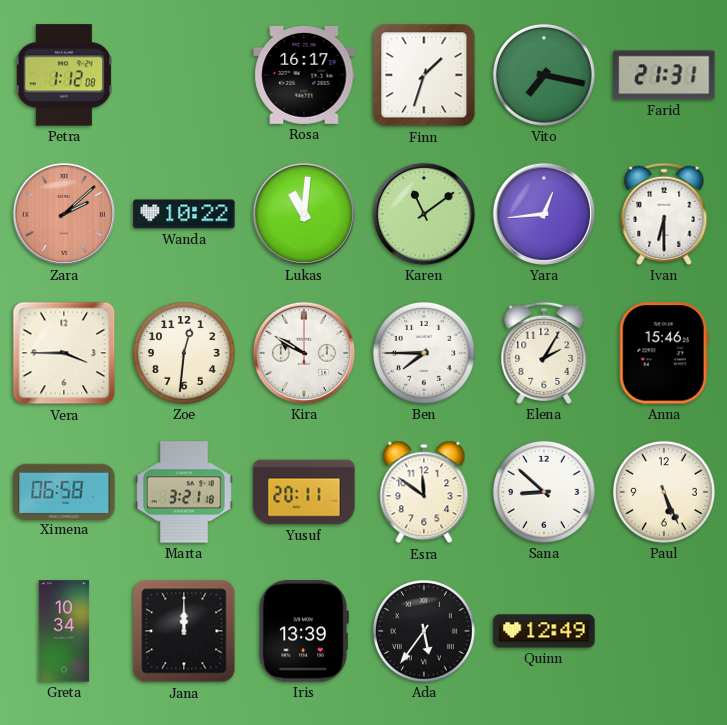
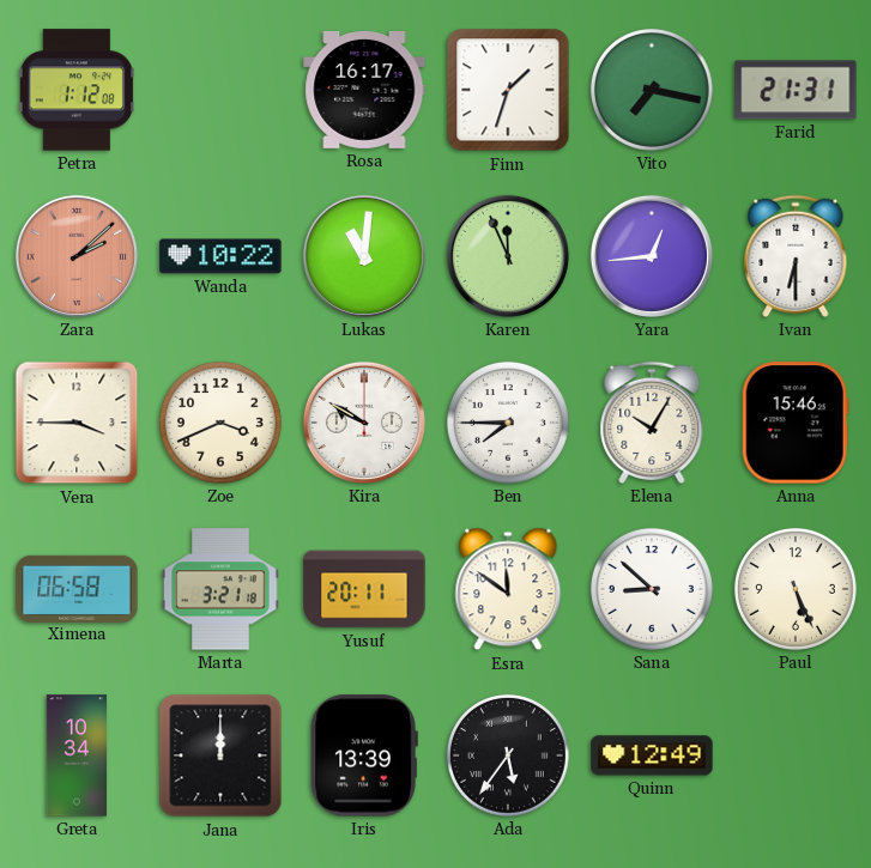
Karen: 11:09 -> 11:56
Zoe: 12:31 -> 3:41
Elena: 2:05 -> 10:05
